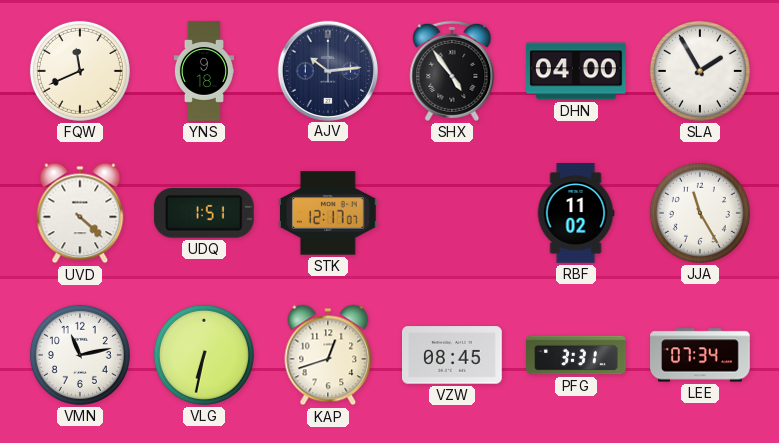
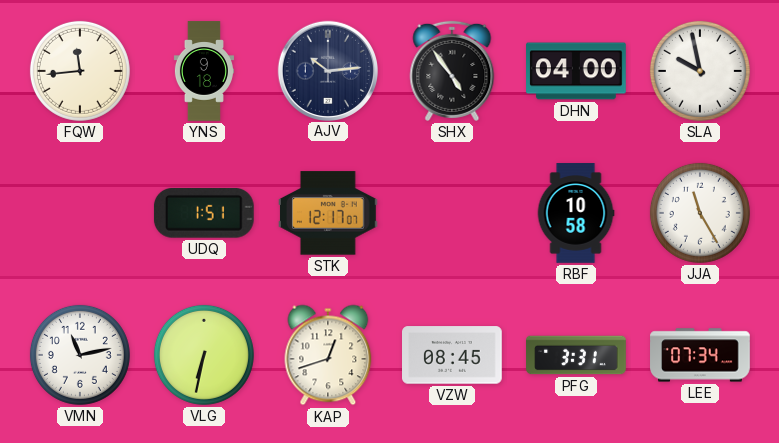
FQW: 11:41 -> 11:44
SLA: 1:55 -> 9:58
UVD: 4:22 -> none
RBF: 11:02 -> 10:58
